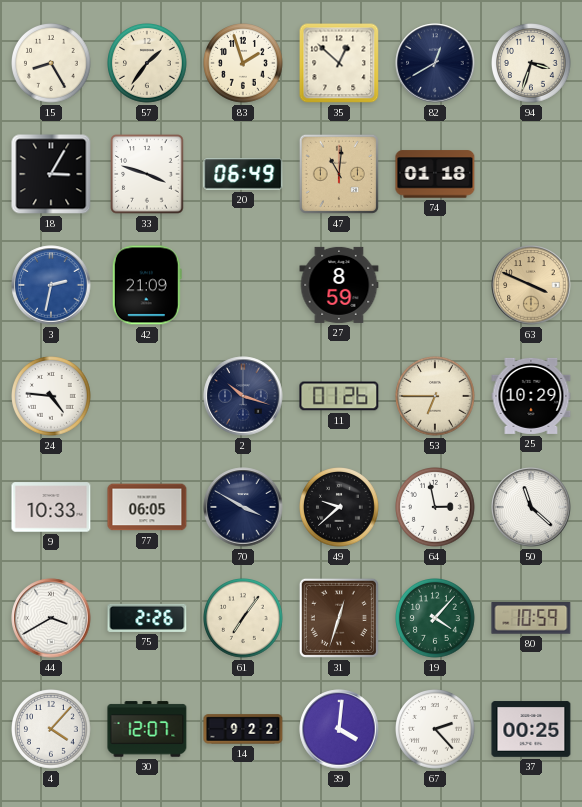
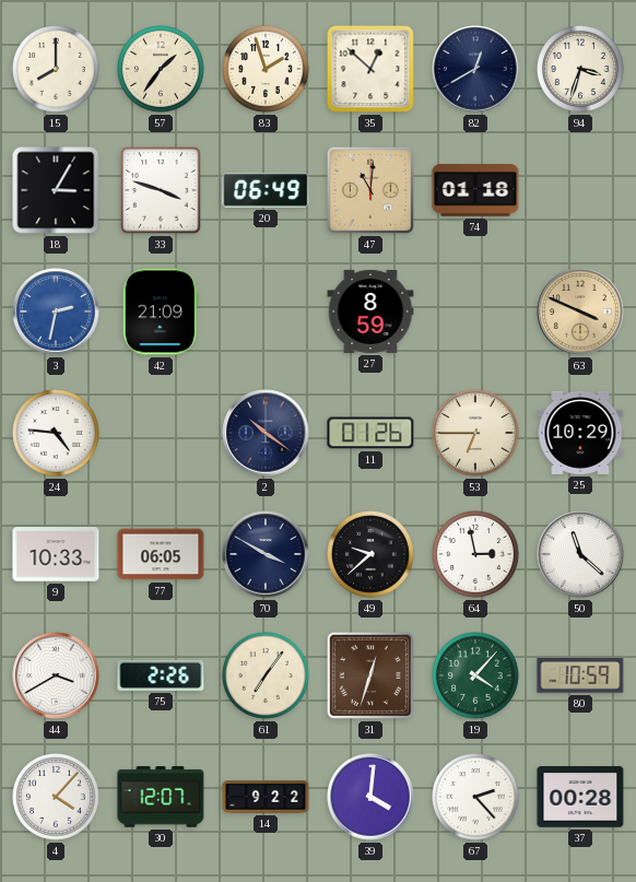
15: 8:25 -> 8:00
2: 10:18 -> 10:21
37: 00:25 -> 00:28
